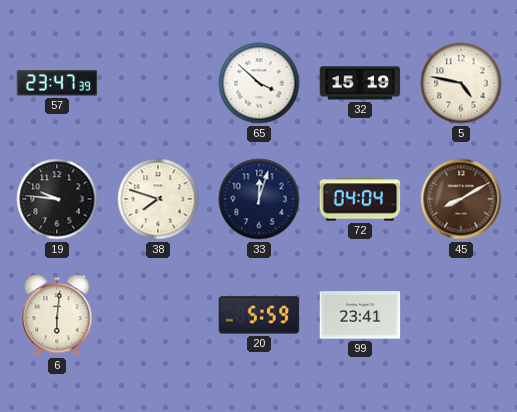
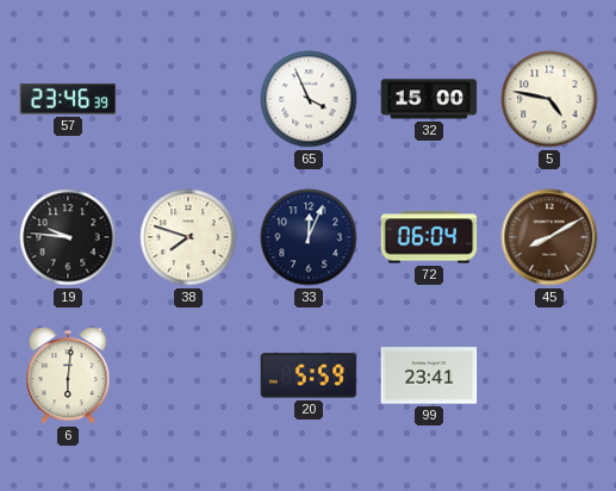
57: 23:47 -> 23:46
65: 3:52 -> 3:56
32: 15:19 -> 15:00
33: 12:03 -> 12:04
72: 04:04 -> 06:04
